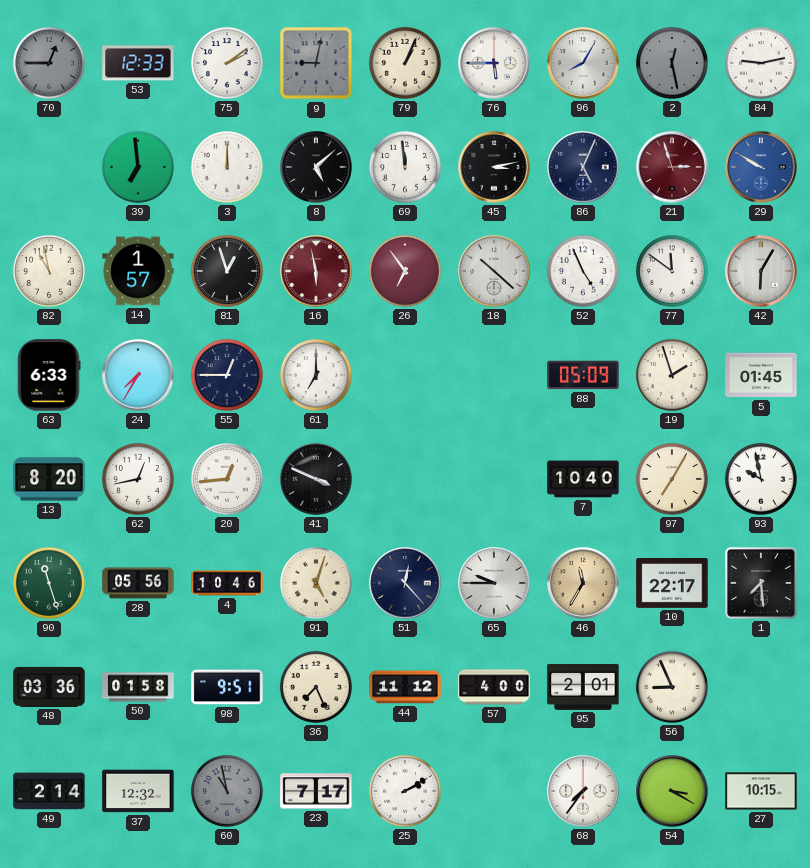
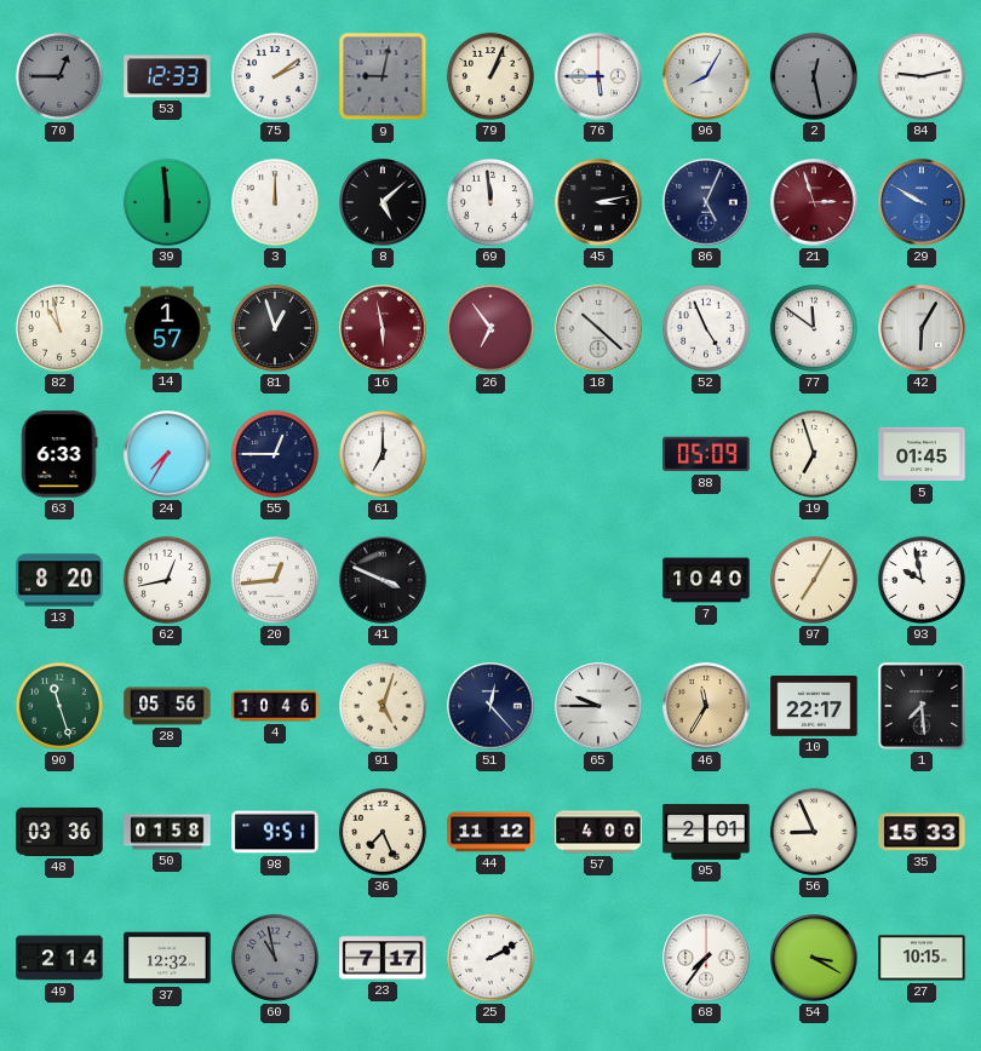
39: 6:59 -> 5:59
19: 1:57 -> 6:57
35: none -> 15:33
